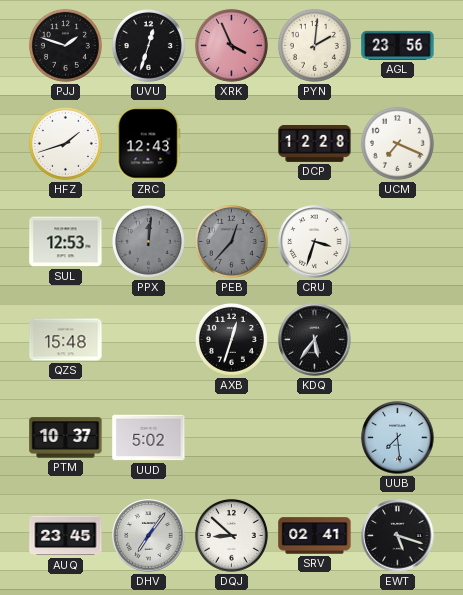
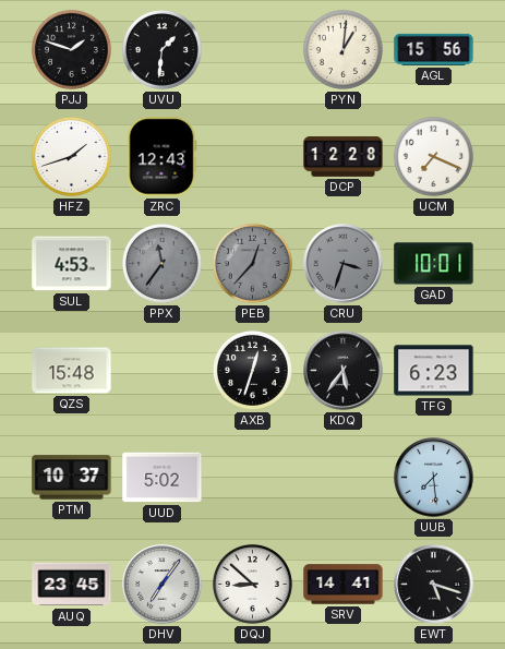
UVU: 12:33 -> 1:31
XRK: 3:56 -> none
PYN: 2:01 -> 1:01
AGL: 23:56 -> 15:56
SUL: 12:53 -> 4:53
PPX: 12:01 -> 11:36
CRU dial: white -> grey
GAD: none -> 10:01
TFG: none -> 6:23
SRV: 02:41 -> 14:41
